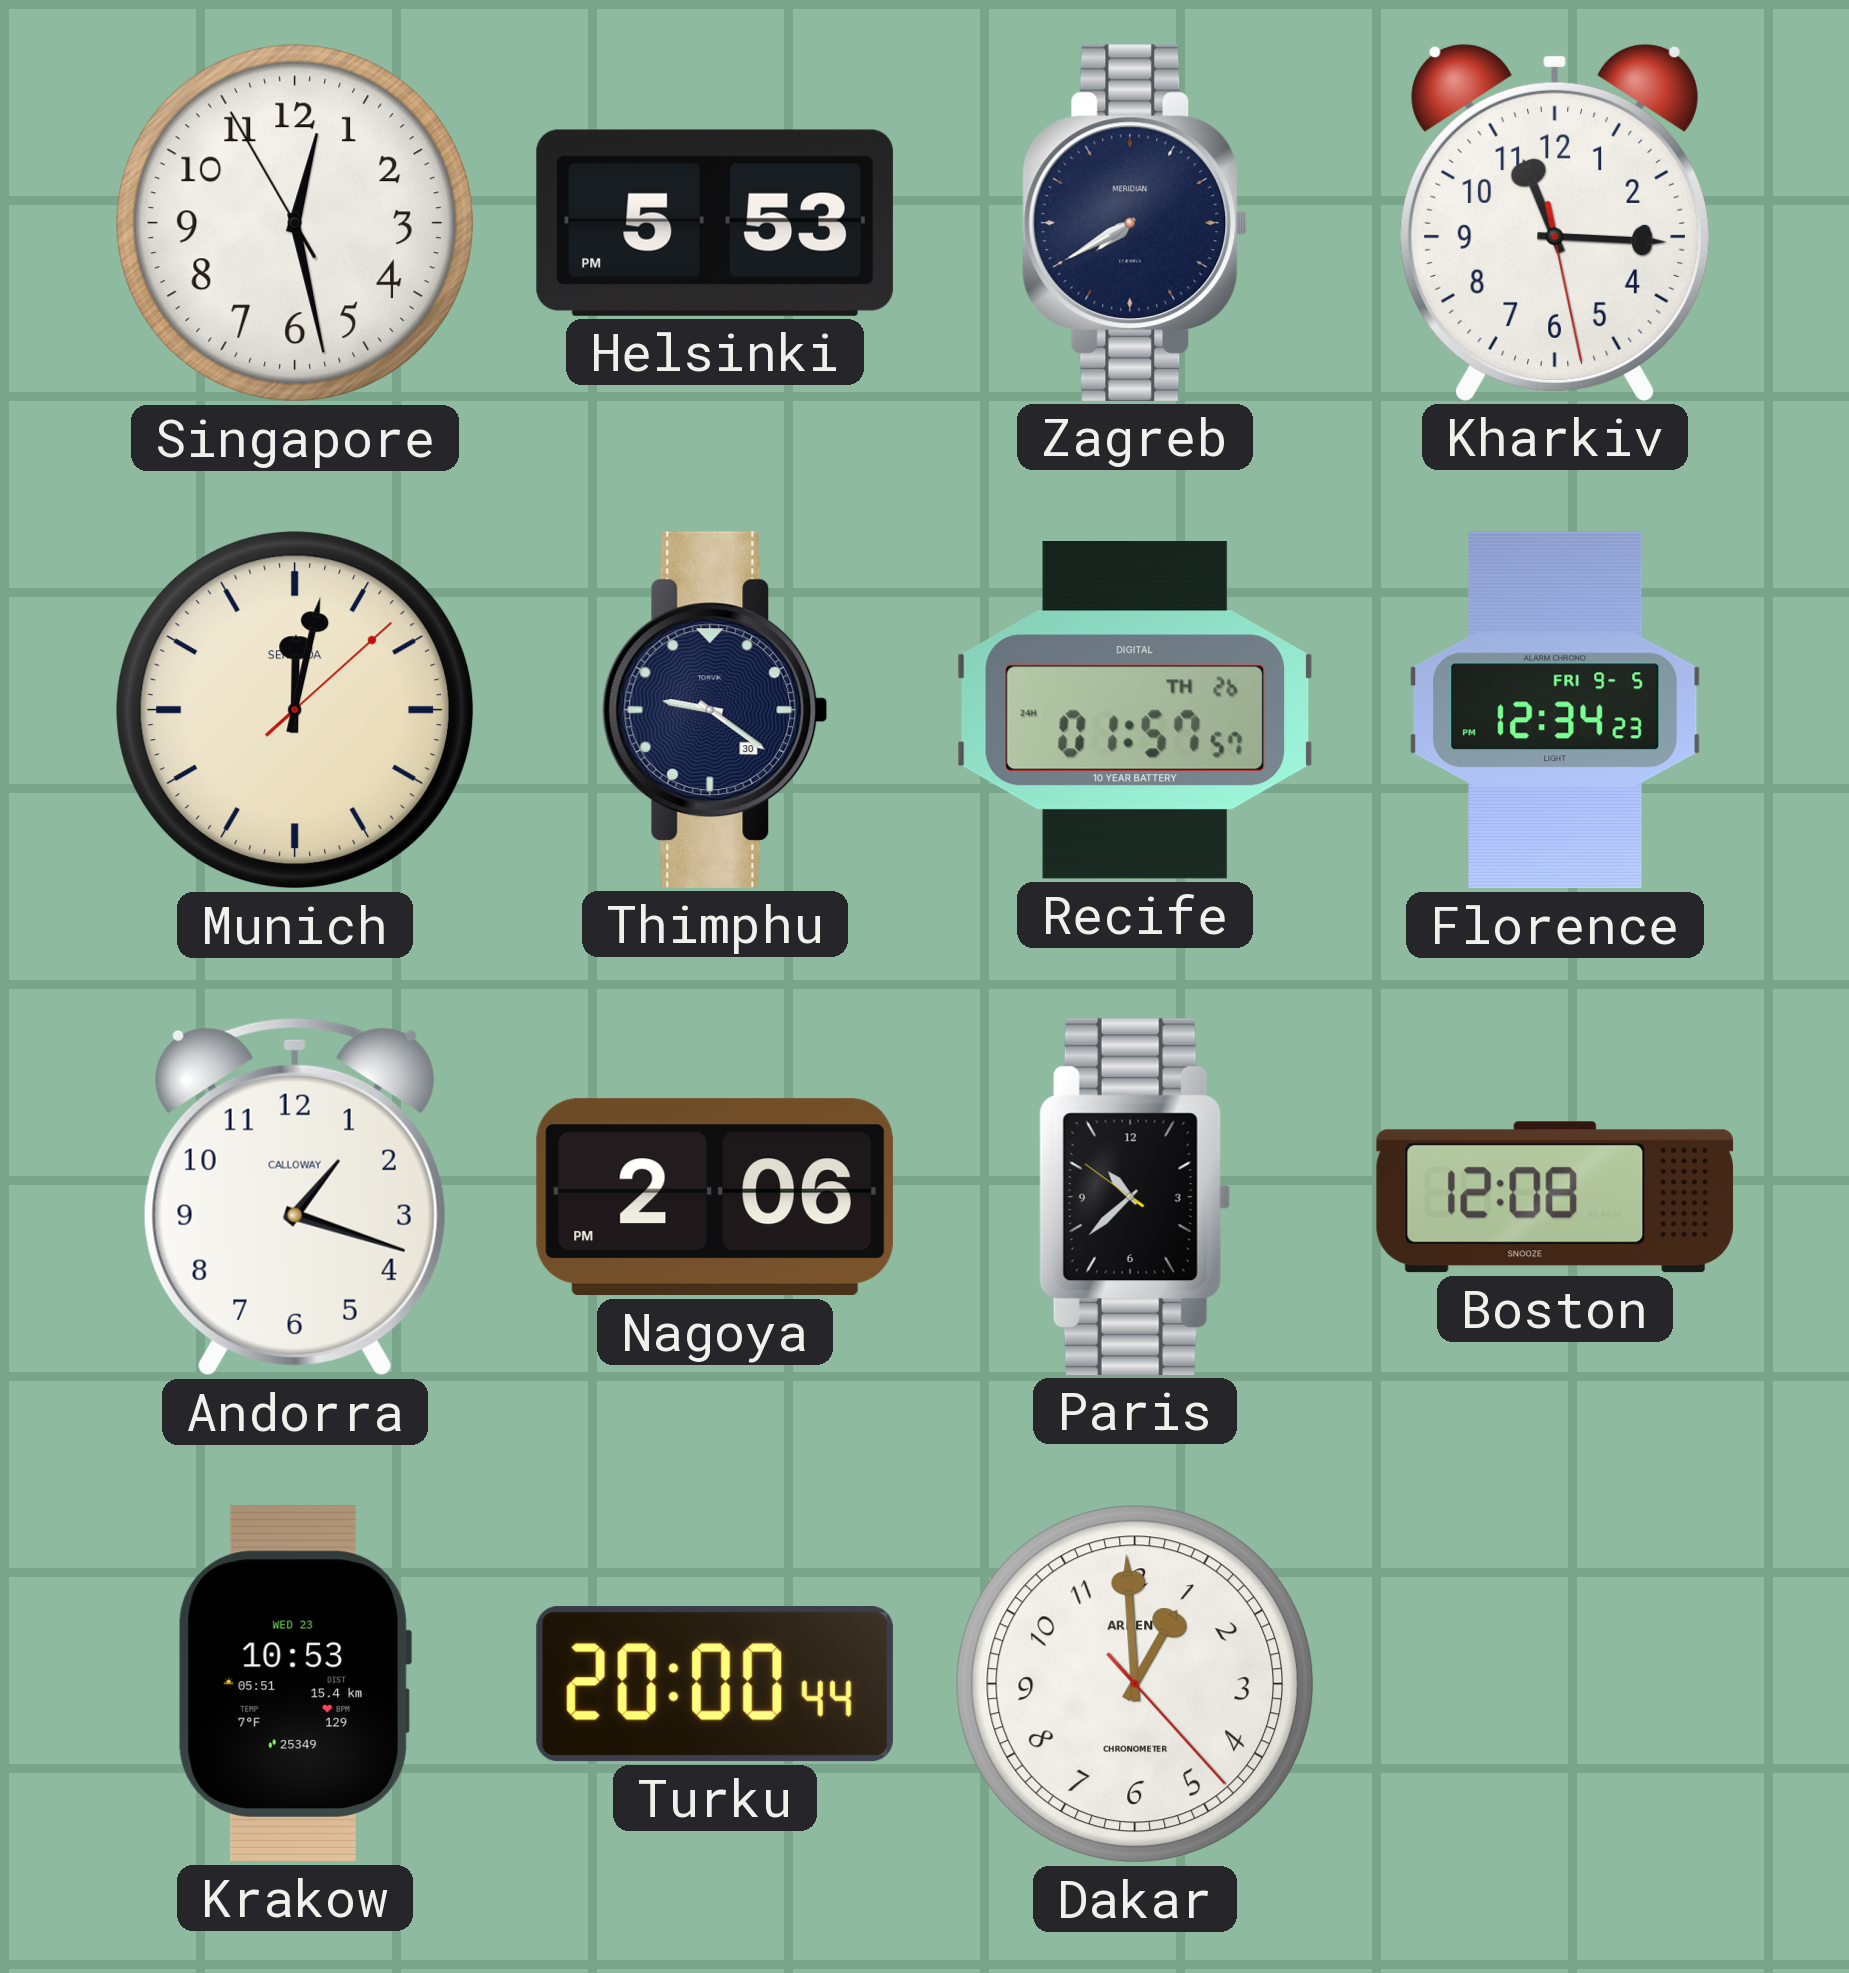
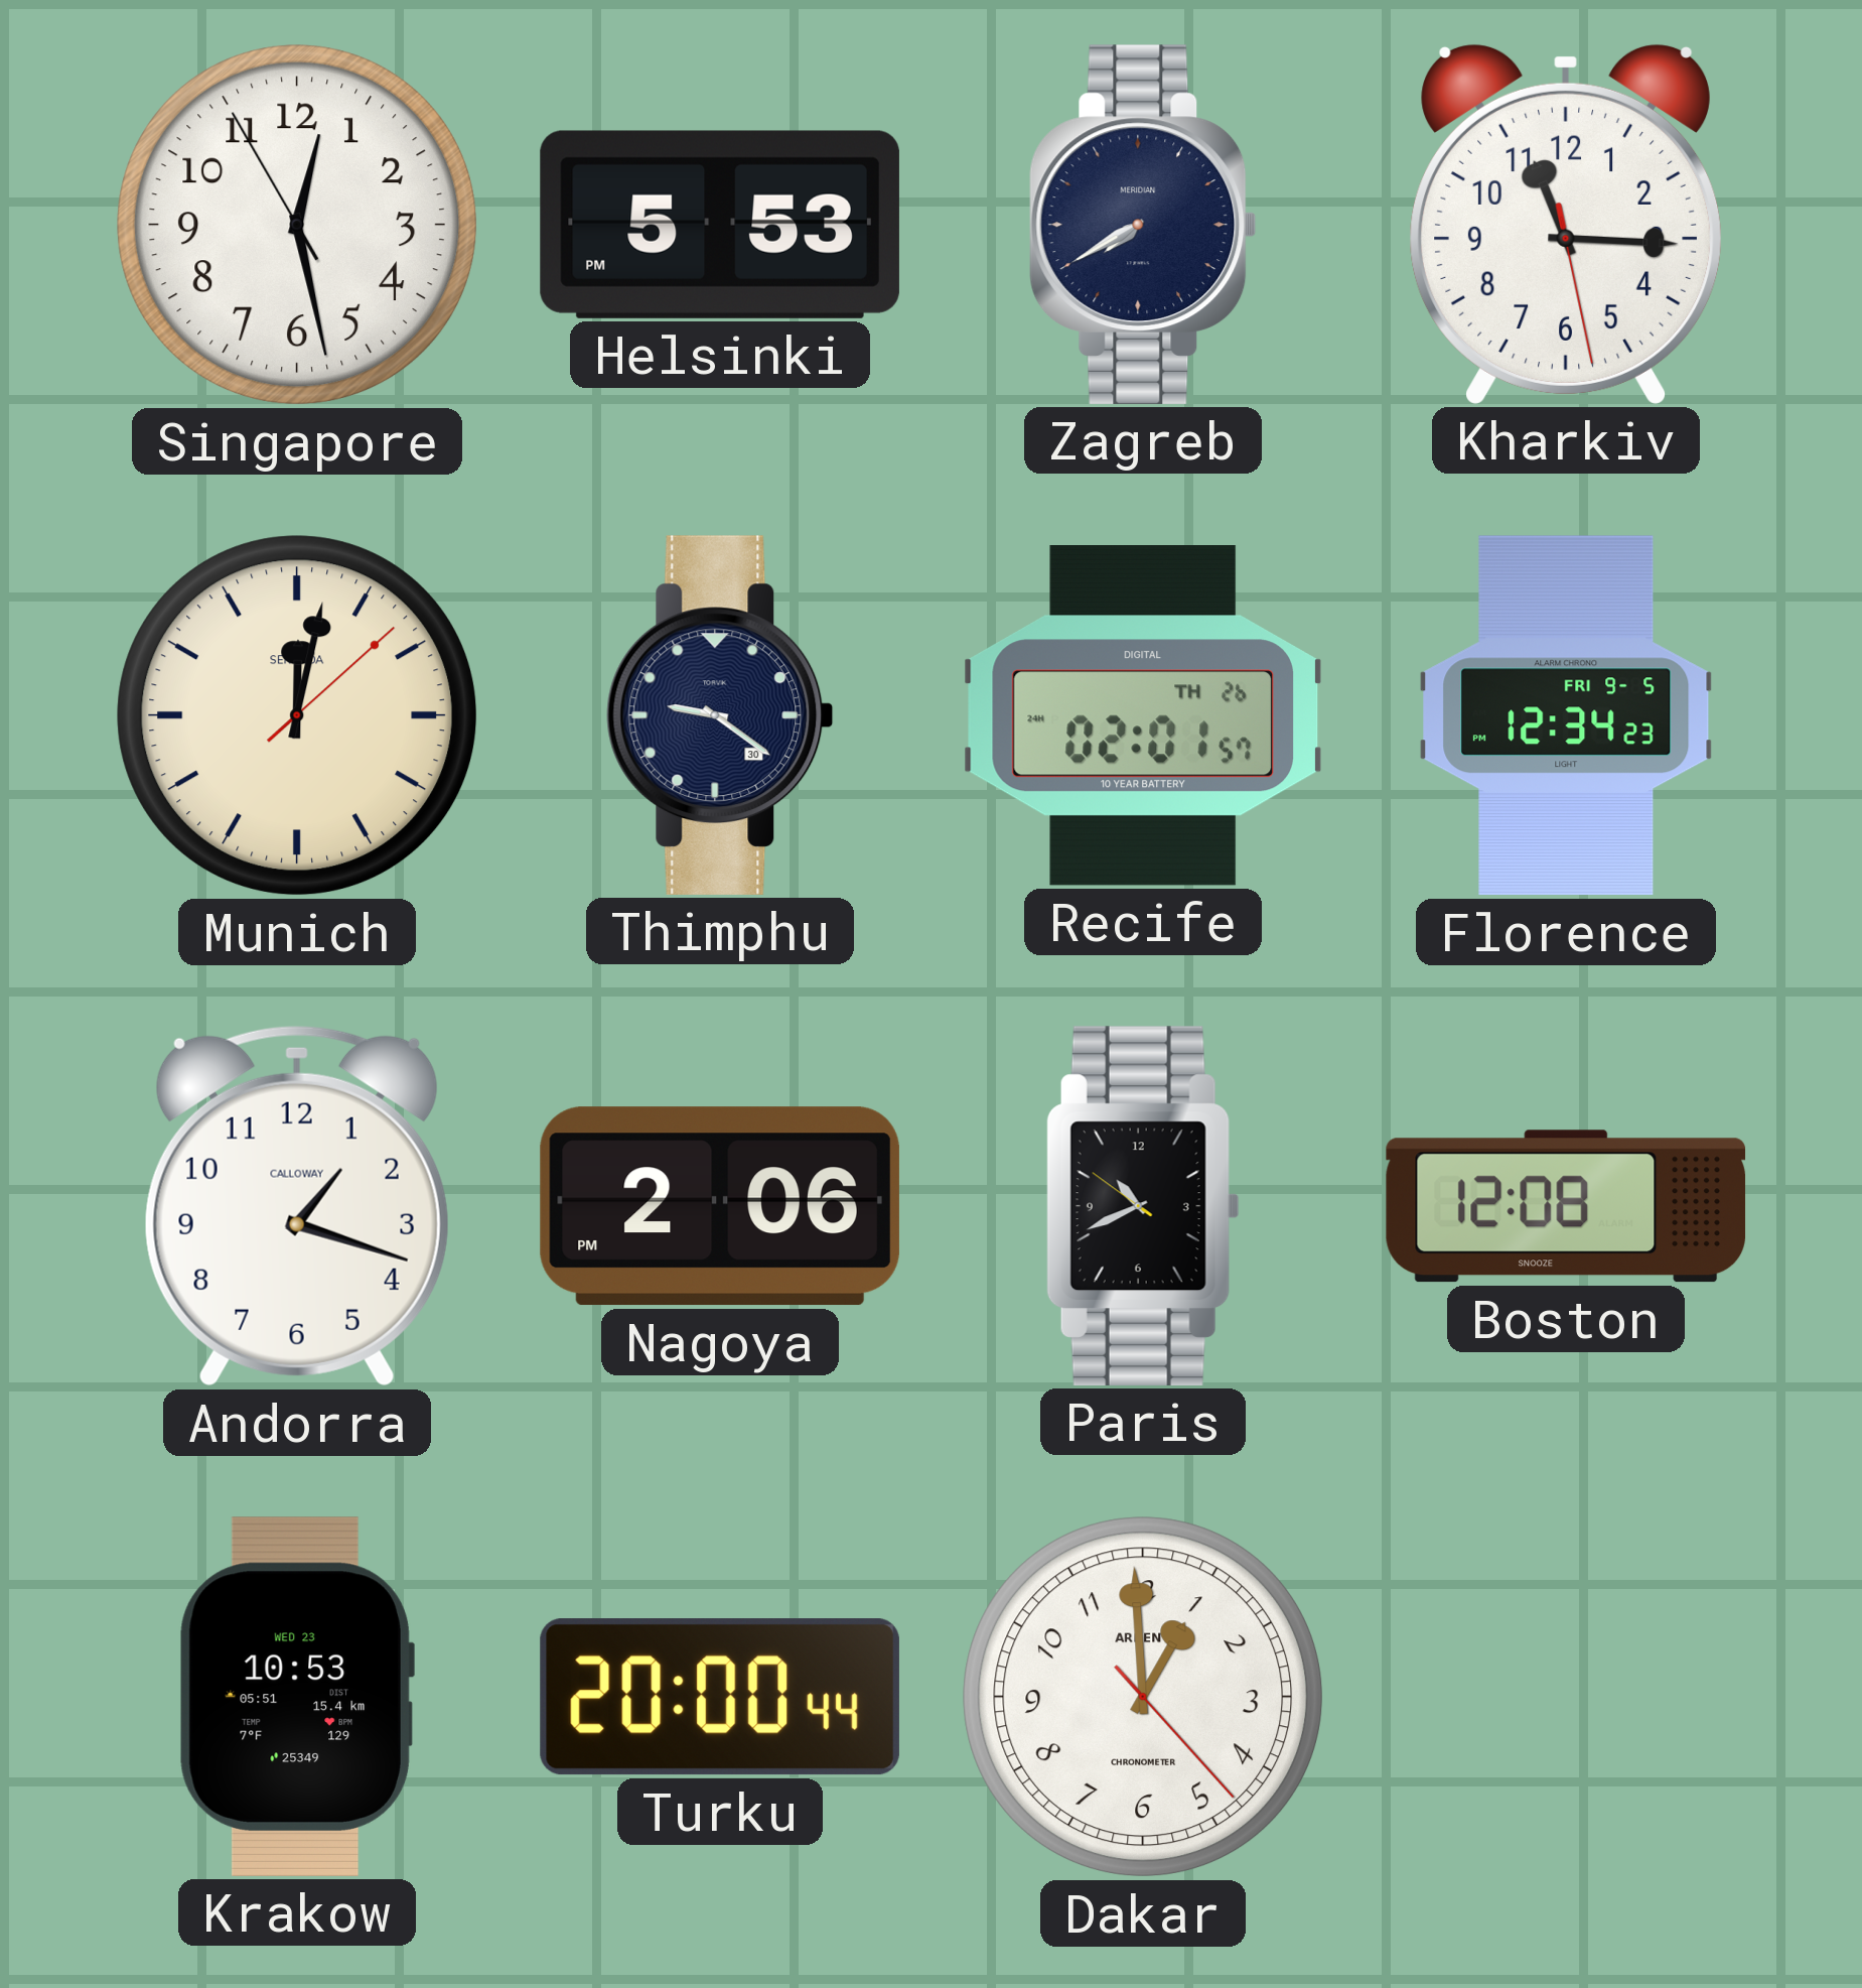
Recife: 01:57 -> 02:01
Paris: 10:37 -> 10:40
